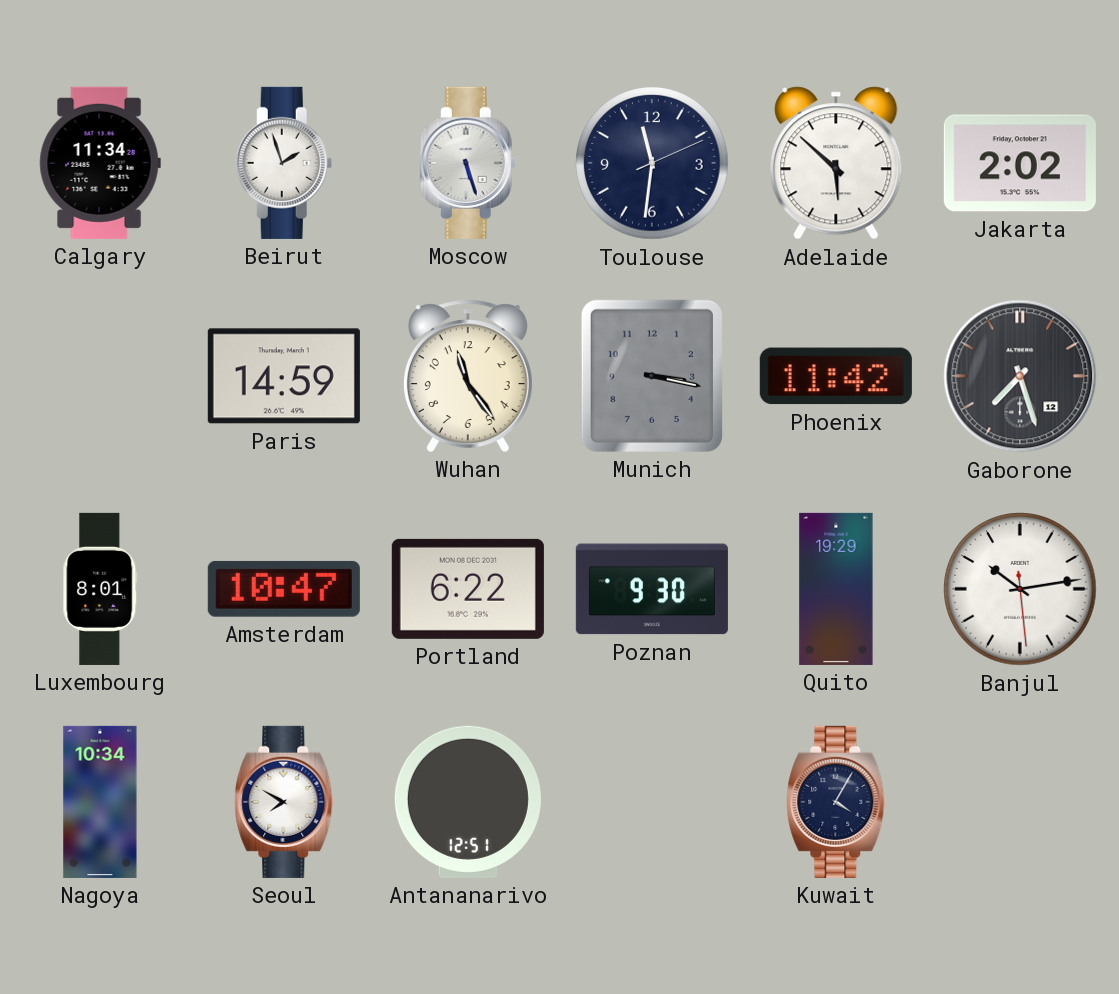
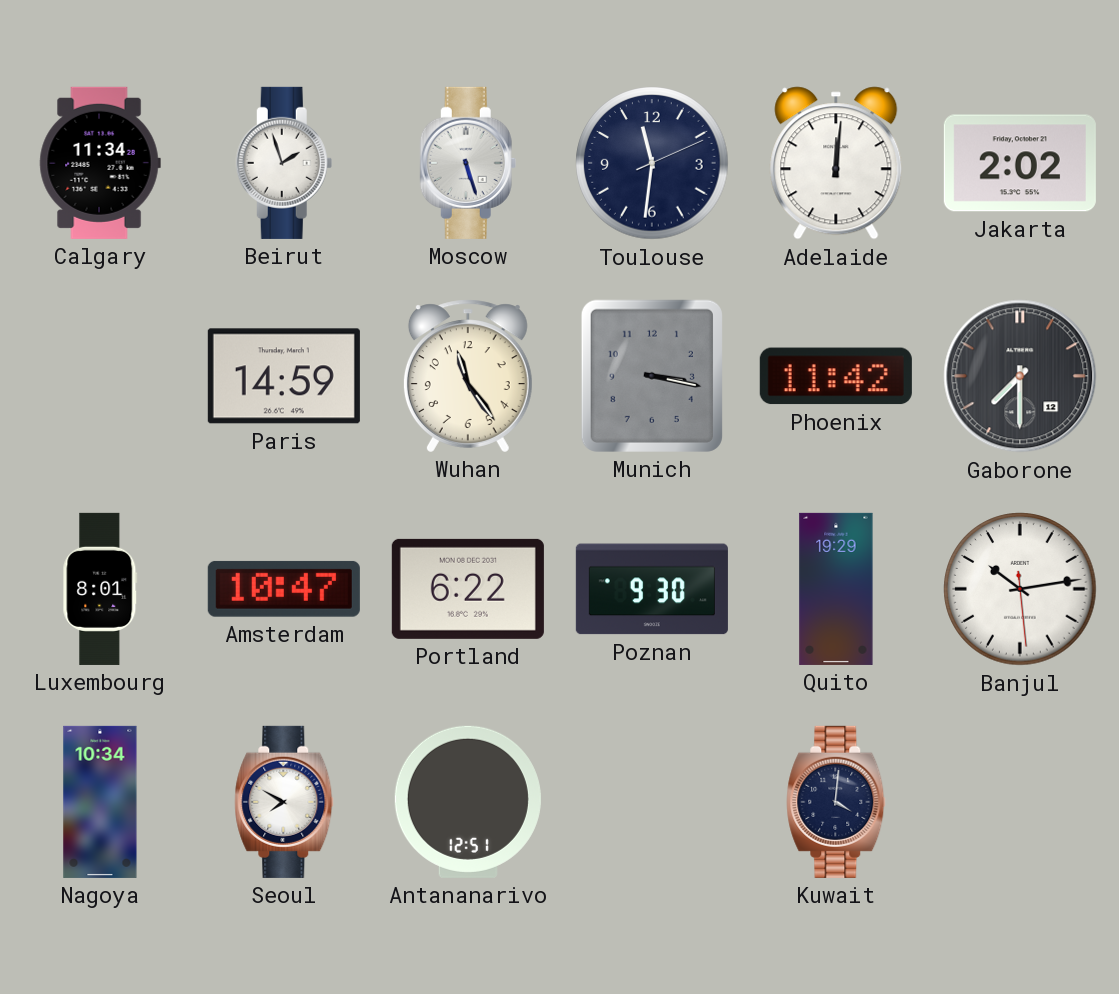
Adelaide: 5:52 -> 12:01
Gaborone: 7:27 -> 7:30
Kuwait: 4:05 -> 4:01
